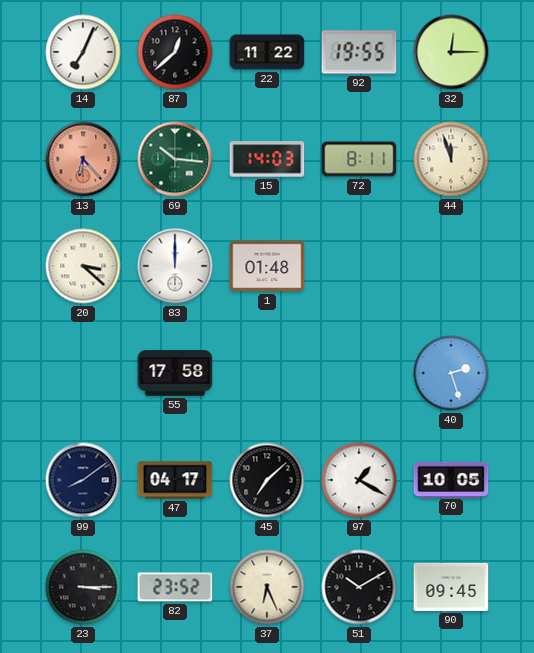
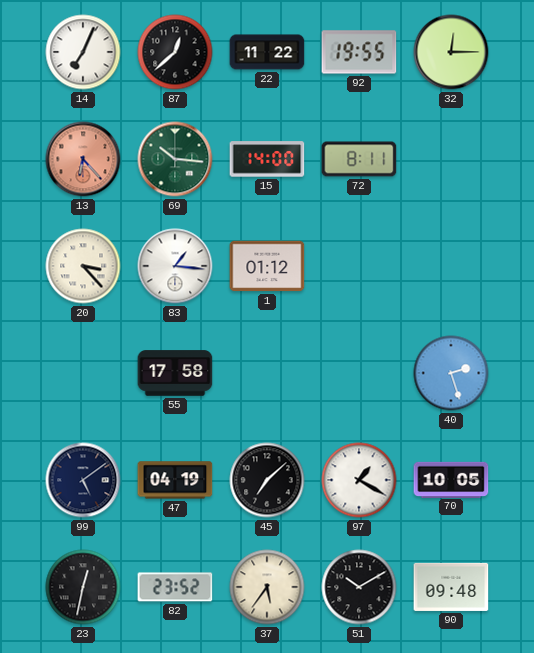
15: 14:03 -> 14:00
44: 11:57 -> none
20: 3:22 -> 3:23
83: 12:00 -> 1:16
1: 01:48 -> 01:12
99: 8:09 -> 5:09
47: 04:17 -> 04:19
23: 3:15 -> 12:32
37: 6:26 -> 5:36
90: 09:45 -> 09:48
